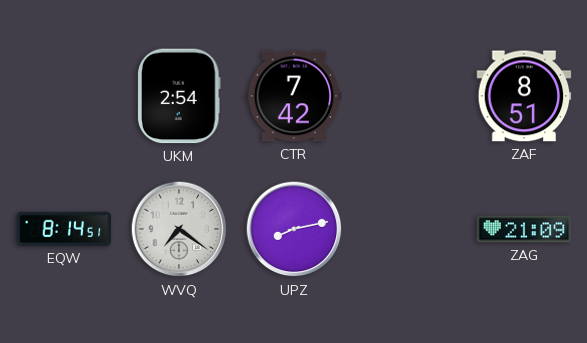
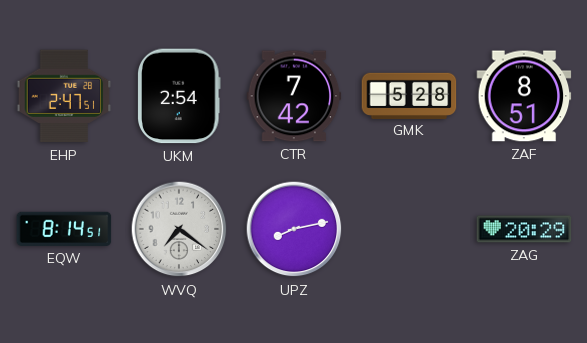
EHP: none -> 2:47
GMK: none -> 5:28
ZAG: 21:09 -> 20:29
